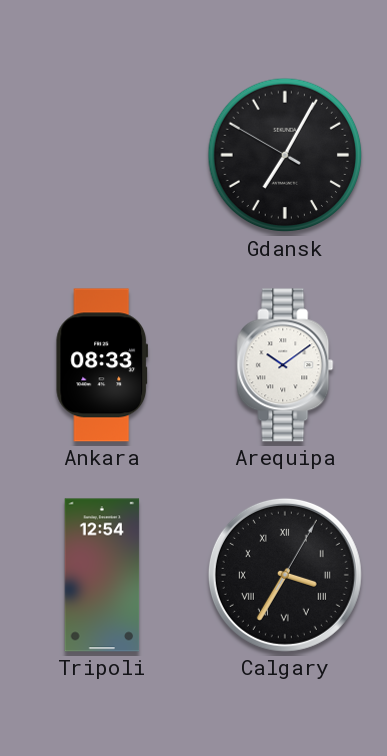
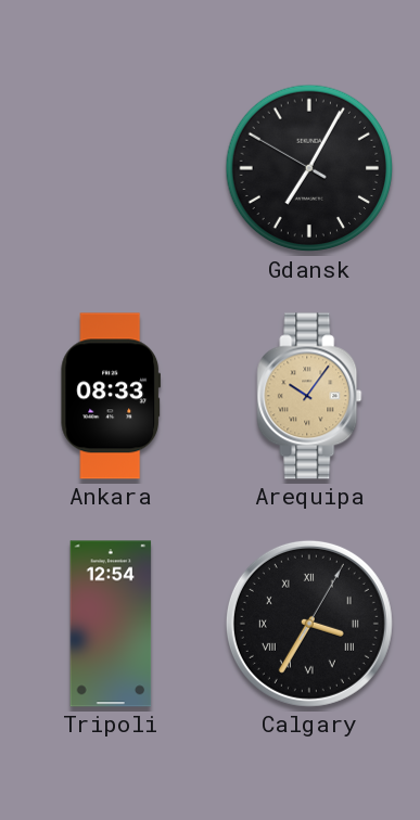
Arequipa: 10:09 -> 10:06
Arequipa dial: white -> champagne
